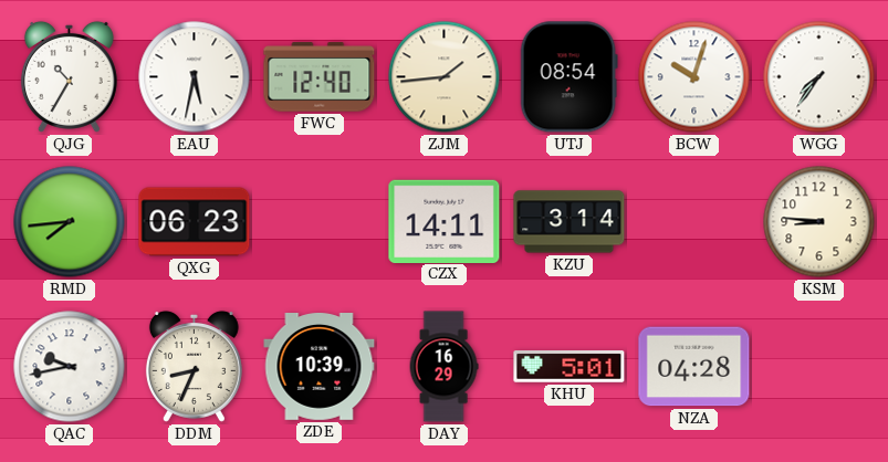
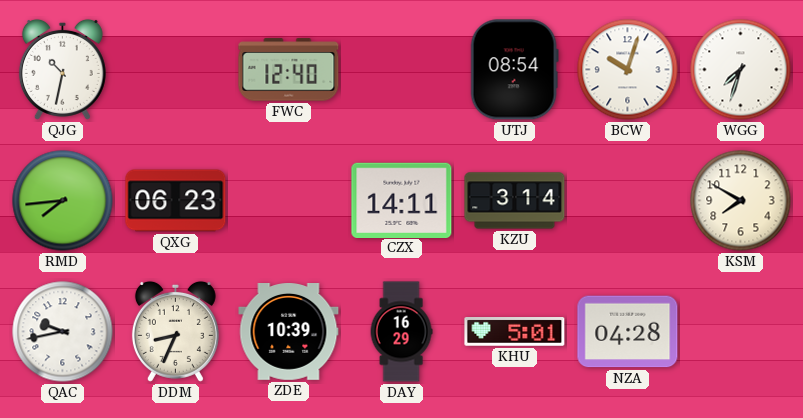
QJG: 10:35 -> 10:32
EAU: 5:32 -> none
ZJM: 1:44 -> none
WGG: 7:36 -> 7:33
KSM: 8:46 -> 7:50
